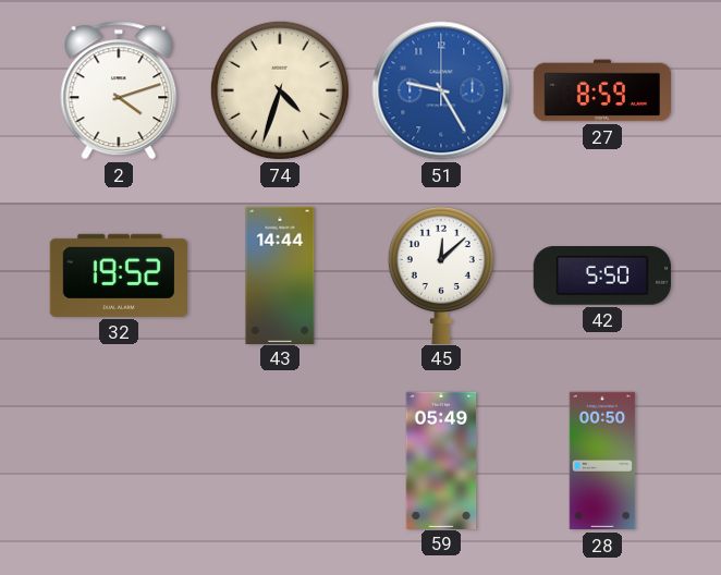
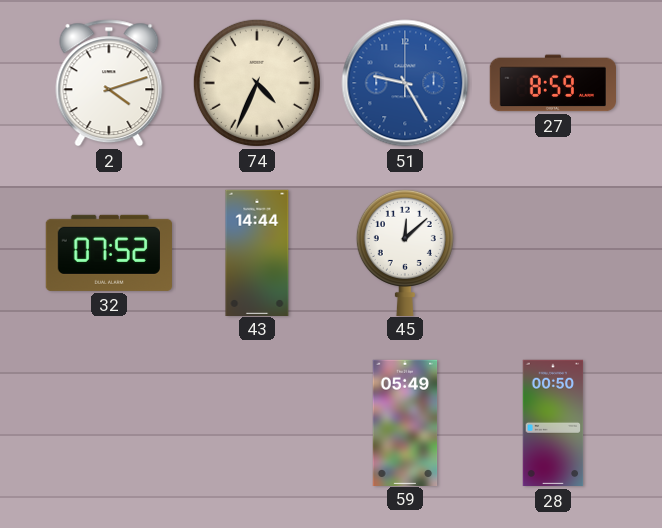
74: 4:33 -> 4:34
32: 19:52 -> 07:52
42: 5:50 -> none
